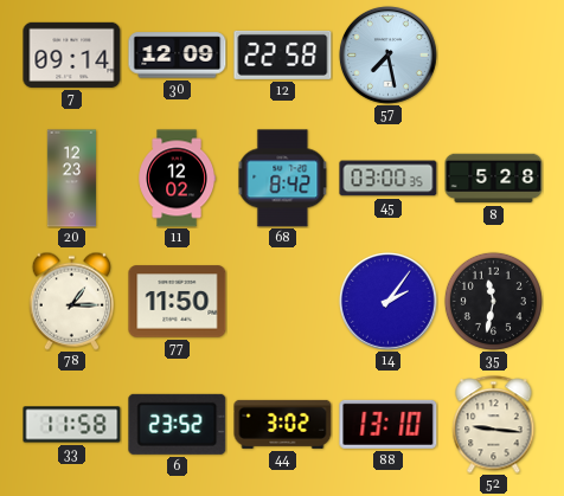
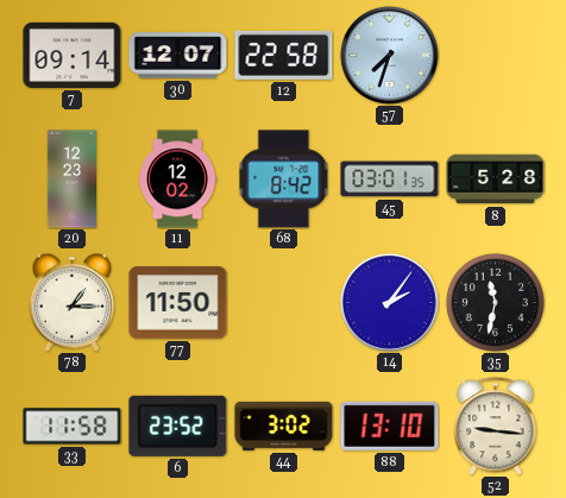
30: 12:09 -> 12:07
57: 7:28 -> 7:33
45: 03:00 -> 03:01
